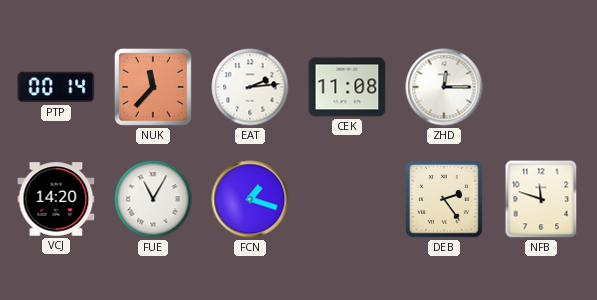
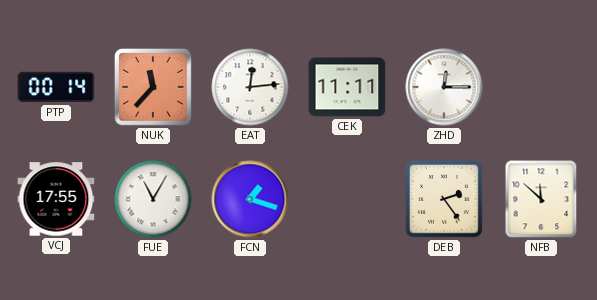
EAT: 2:14 -> 12:14
CEK: 11:08 -> 11:11
VCJ: 14:20 -> 17:55
NFB: 11:48 -> 11:52
